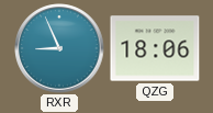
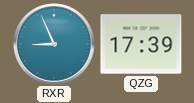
QZG: 18:06 -> 17:39
